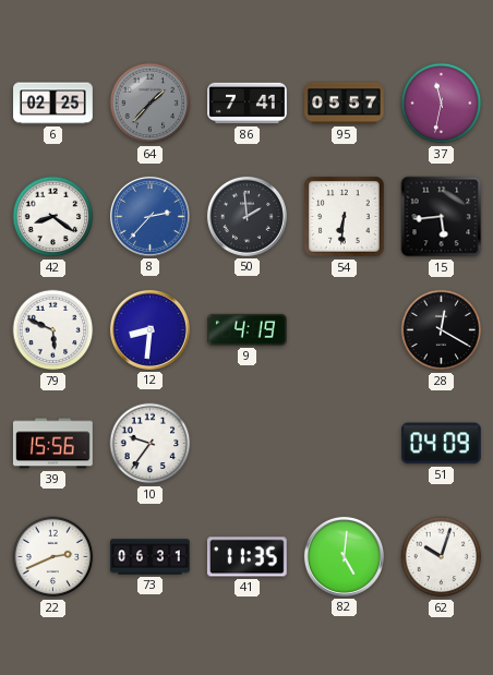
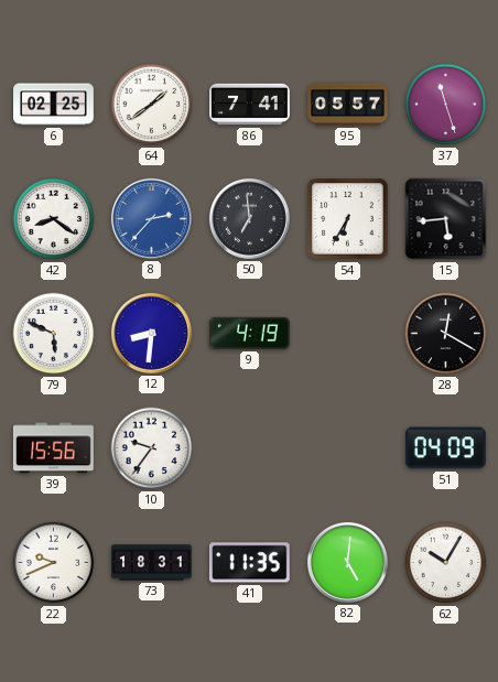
64: 1:37 -> 1:39
64 dial: grey -> white
37: 11:32 -> 11:27
50: 1:59 -> 6:59
54: 6:31 -> 6:35
22: 2:41 -> 9:41
73: 06:31 -> 18:31
62: 10:03 -> 10:05
